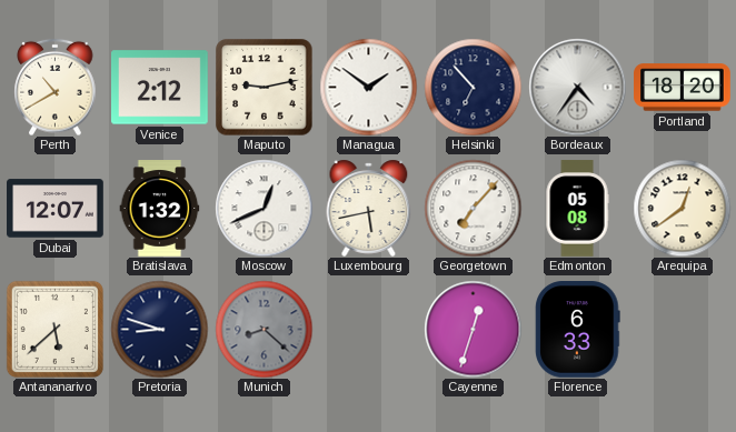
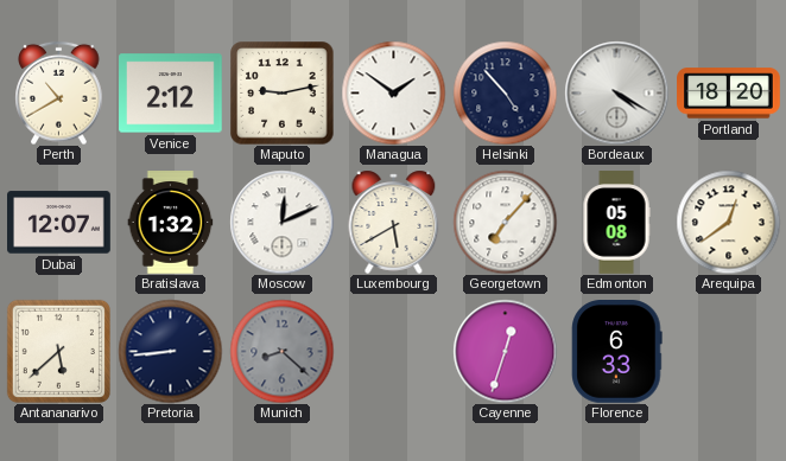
Helsinki: 6:53 -> 4:53
Bordeaux: 4:36 -> 4:20
Moscow: 12:41 -> 12:11
Luxembourg: 5:43 -> 5:40
Pretoria: 8:48 -> 8:44
